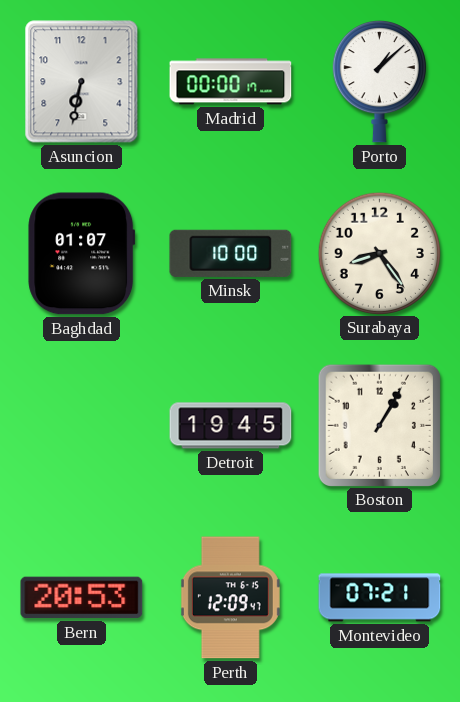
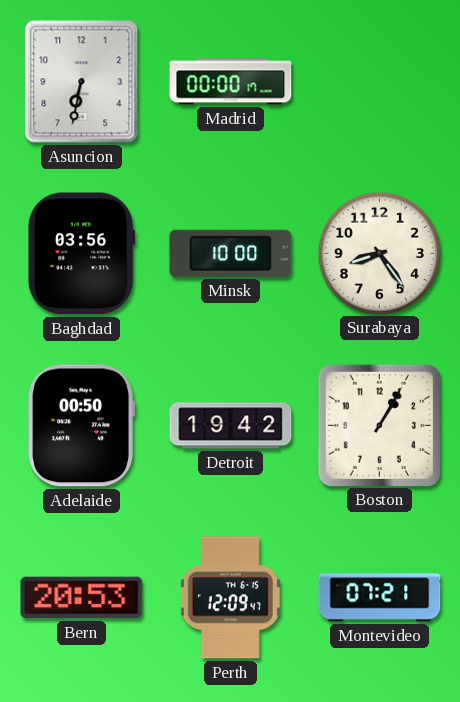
Porto: 1:08 -> none
Baghdad: 01:07 -> 03:56
Adelaide: none -> 00:50
Detroit: 19:45 -> 19:42
